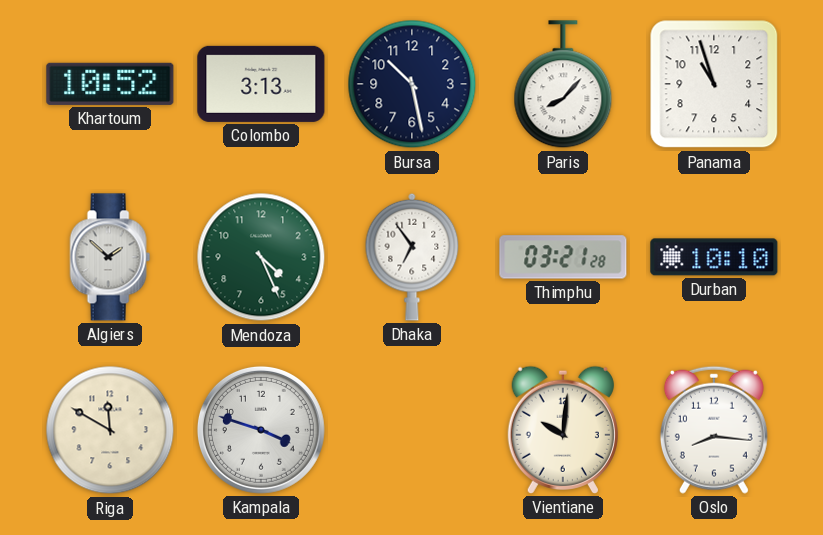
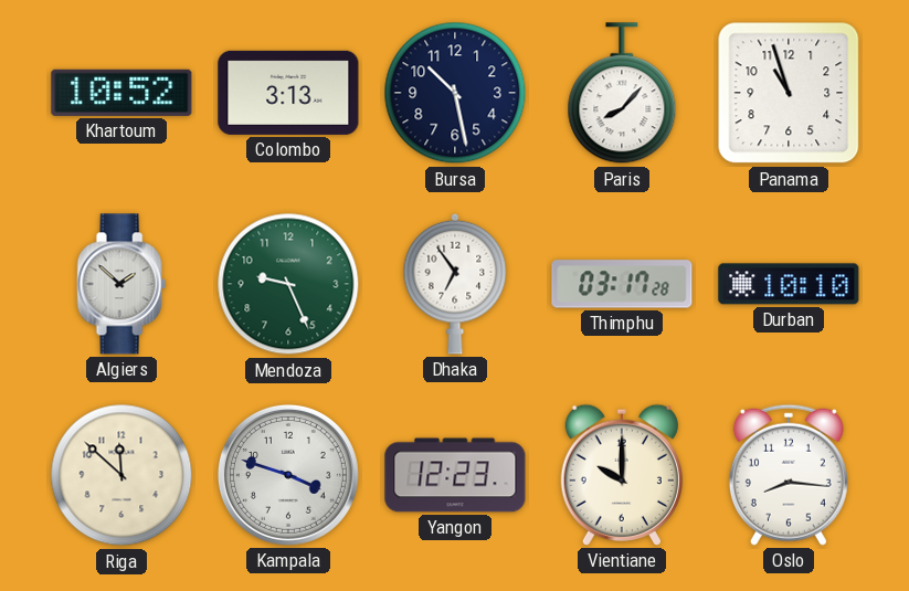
Mendoza: 4:26 -> 9:26
Thimphu: 03:21 -> 03:17
Riga: 11:50 -> 11:52
Yangon: none -> 12:23
Vientiane: 10:01 -> 10:00
